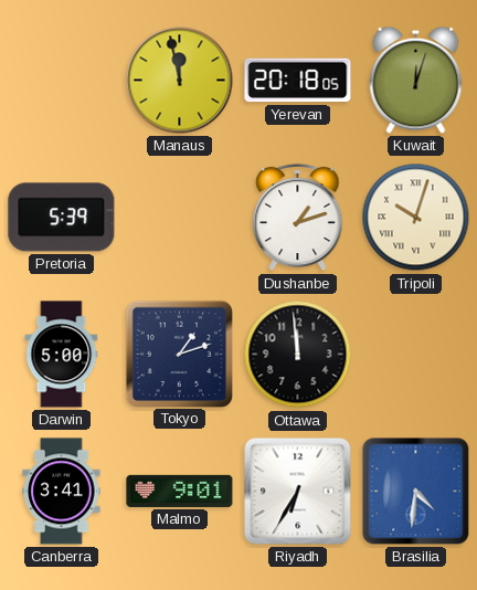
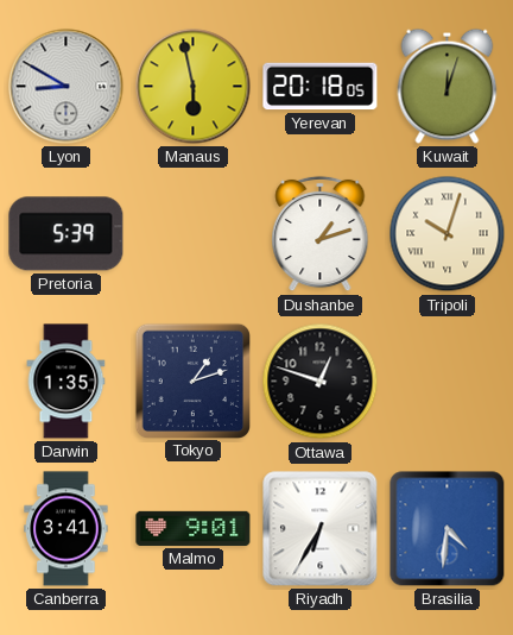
Lyon: none -> 8:50
Manaus: 11:58 -> 5:58
Darwin: 5:00 -> 1:35
Ottawa: 11:59 -> 12:48
